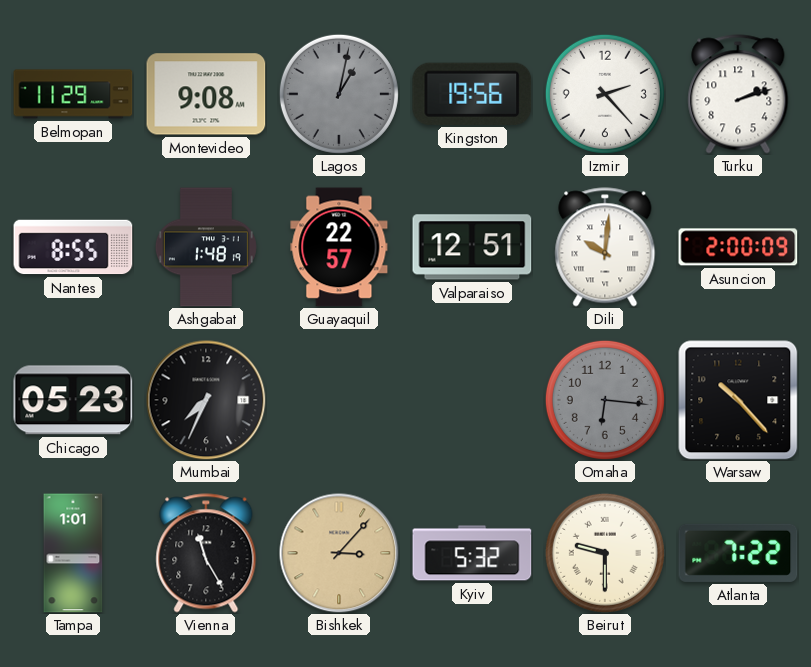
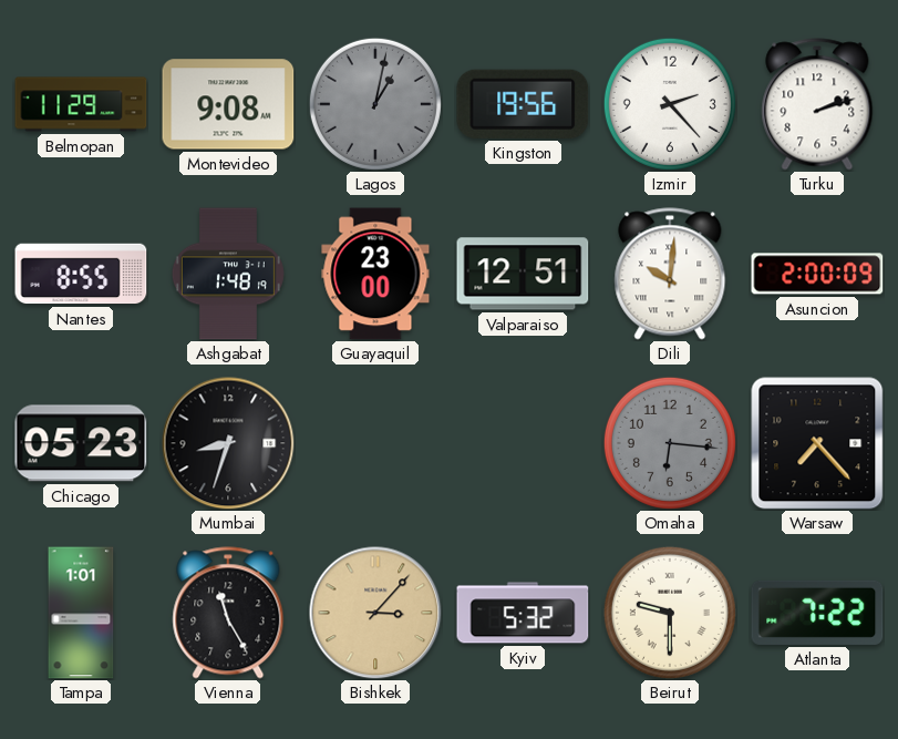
Guayaquil: 22:57 -> 23:00
Mumbai: 7:34 -> 8:33
Warsaw: 10:23 -> 7:23
